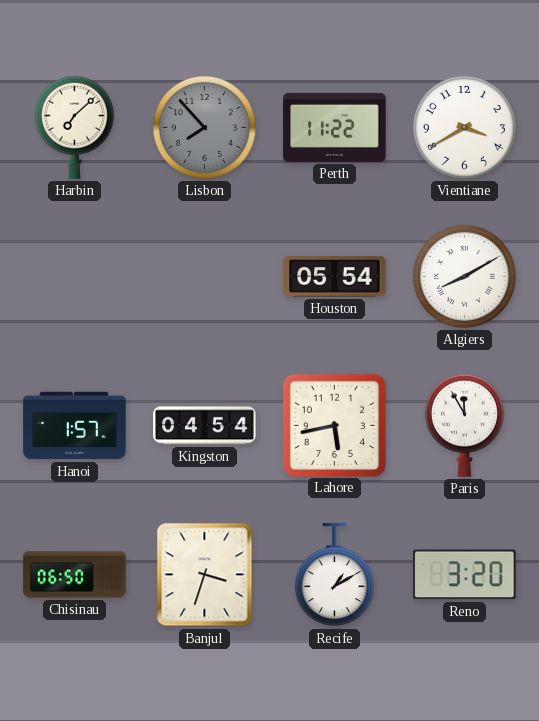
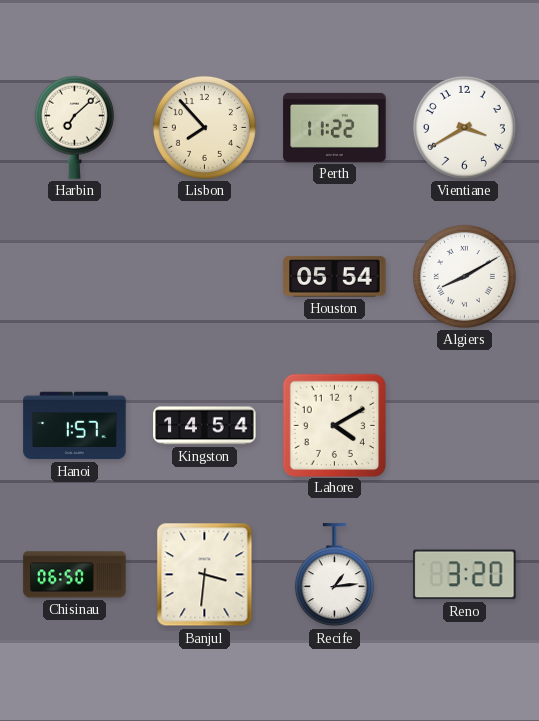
Lisbon dial: grey -> cream
Kingston: 04:54 -> 14:54
Lahore: 5:43 -> 4:10
Paris: 11:55 -> none
Banjul: 3:33 -> 3:31
Recife: 1:10 -> 1:14
